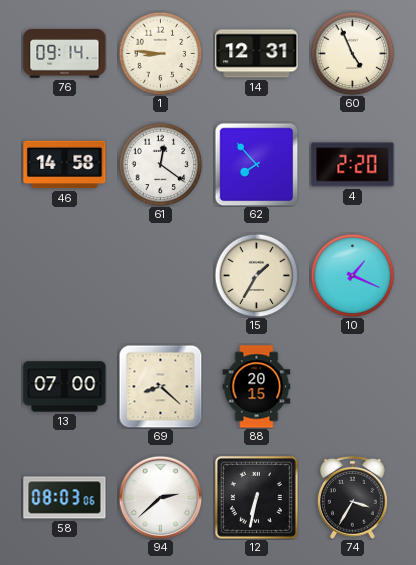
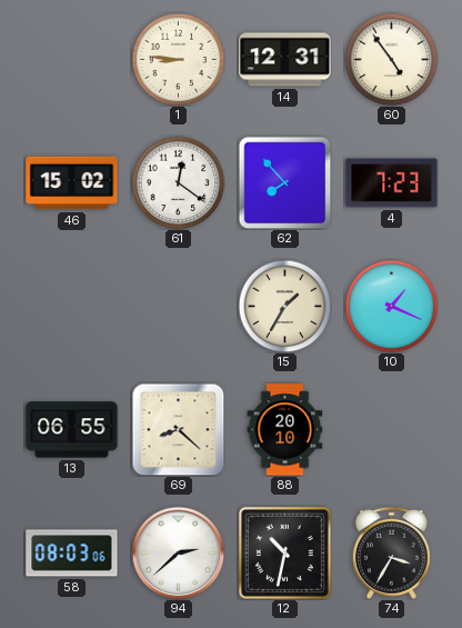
76: 09:14 -> none
60: 4:56 -> 4:54
46: 14:58 -> 15:02
4: 2:20 -> 7:23
13: 07:00 -> 06:55
88: 20:15 -> 20:10
12: 6:32 -> 10:32
